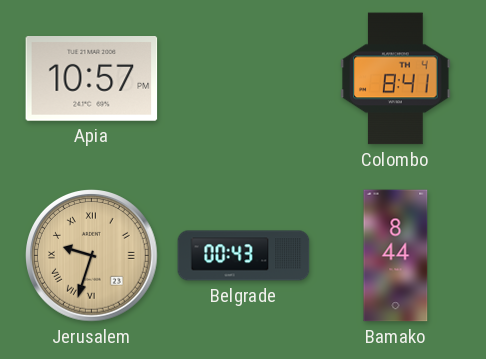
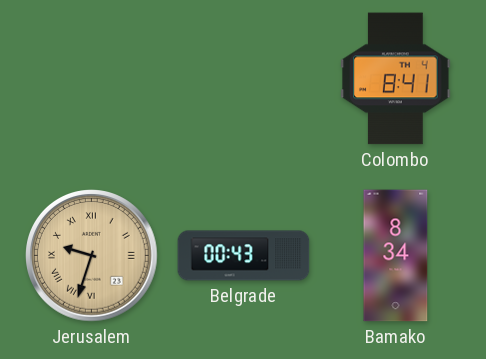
Apia: 10:57 -> none
Bamako: 8:44 -> 8:34
